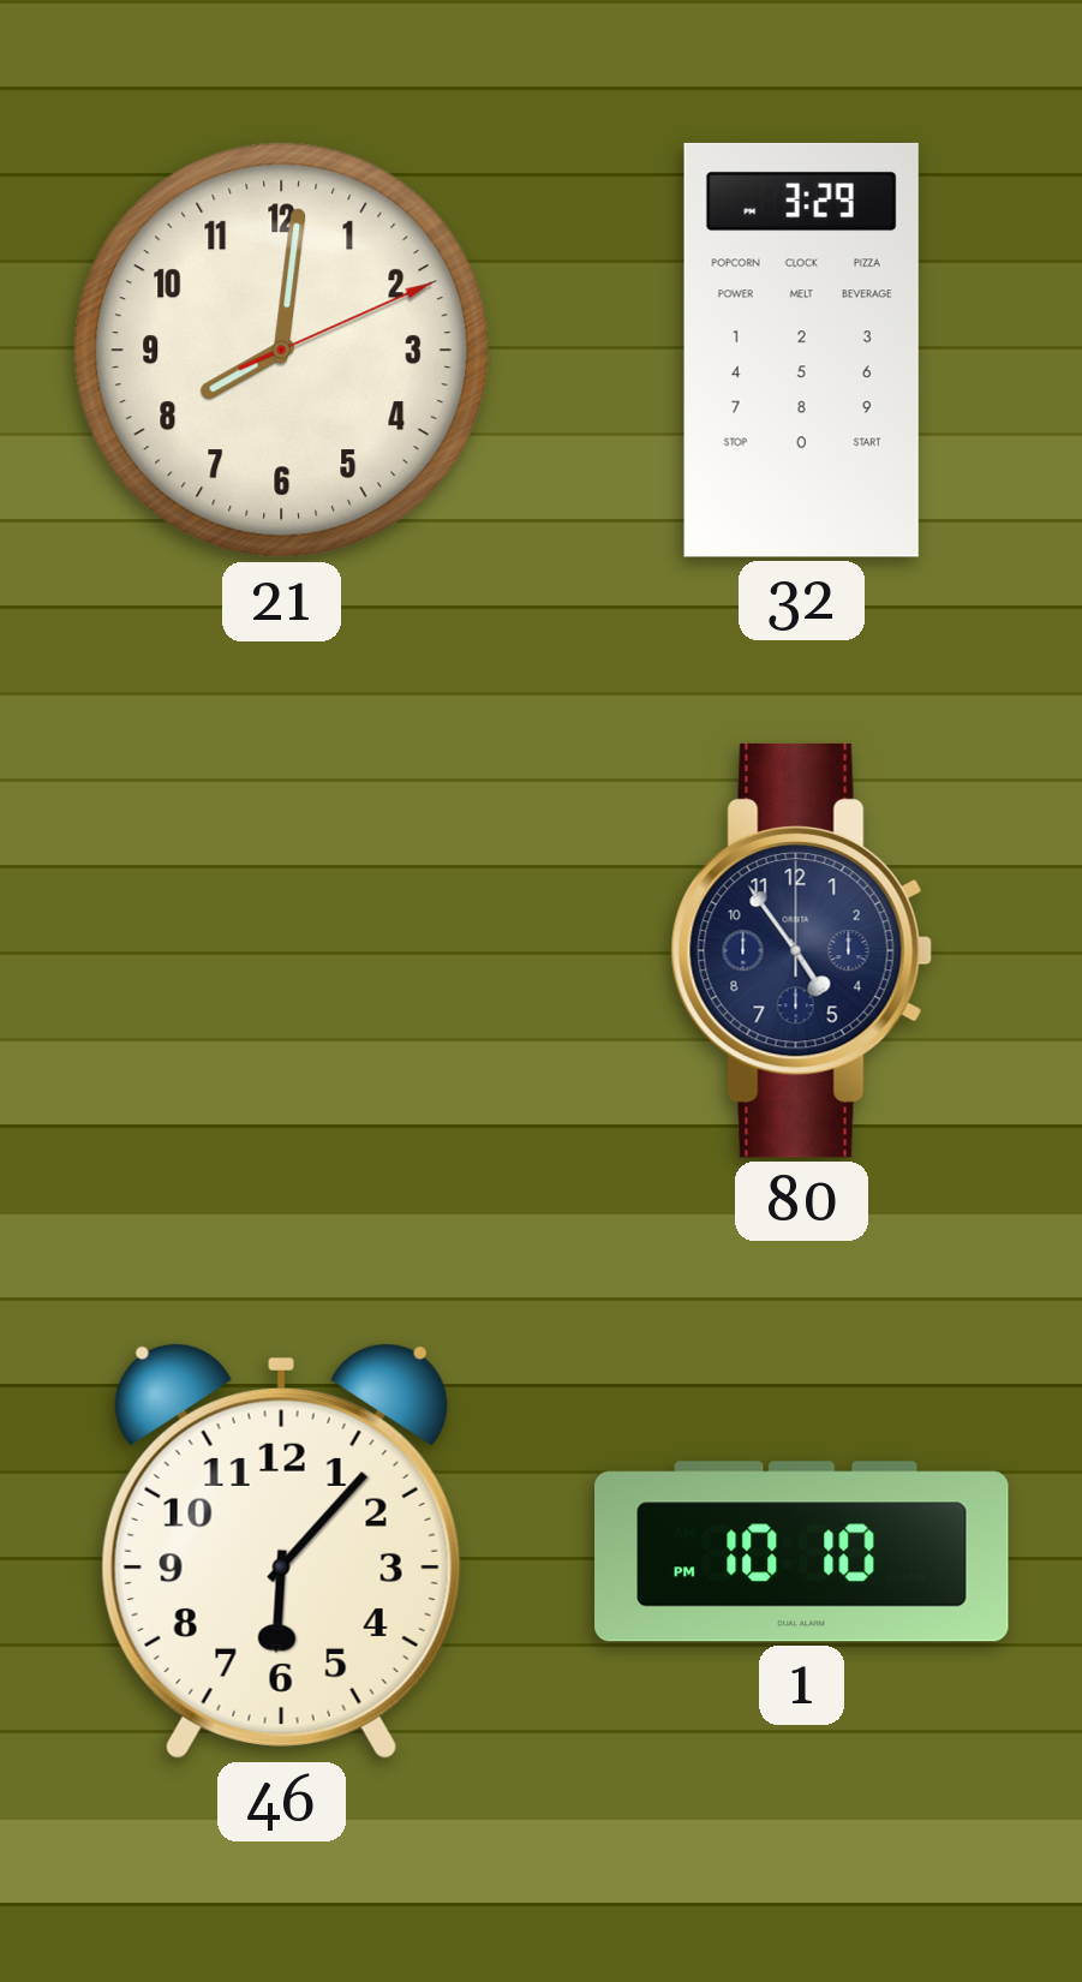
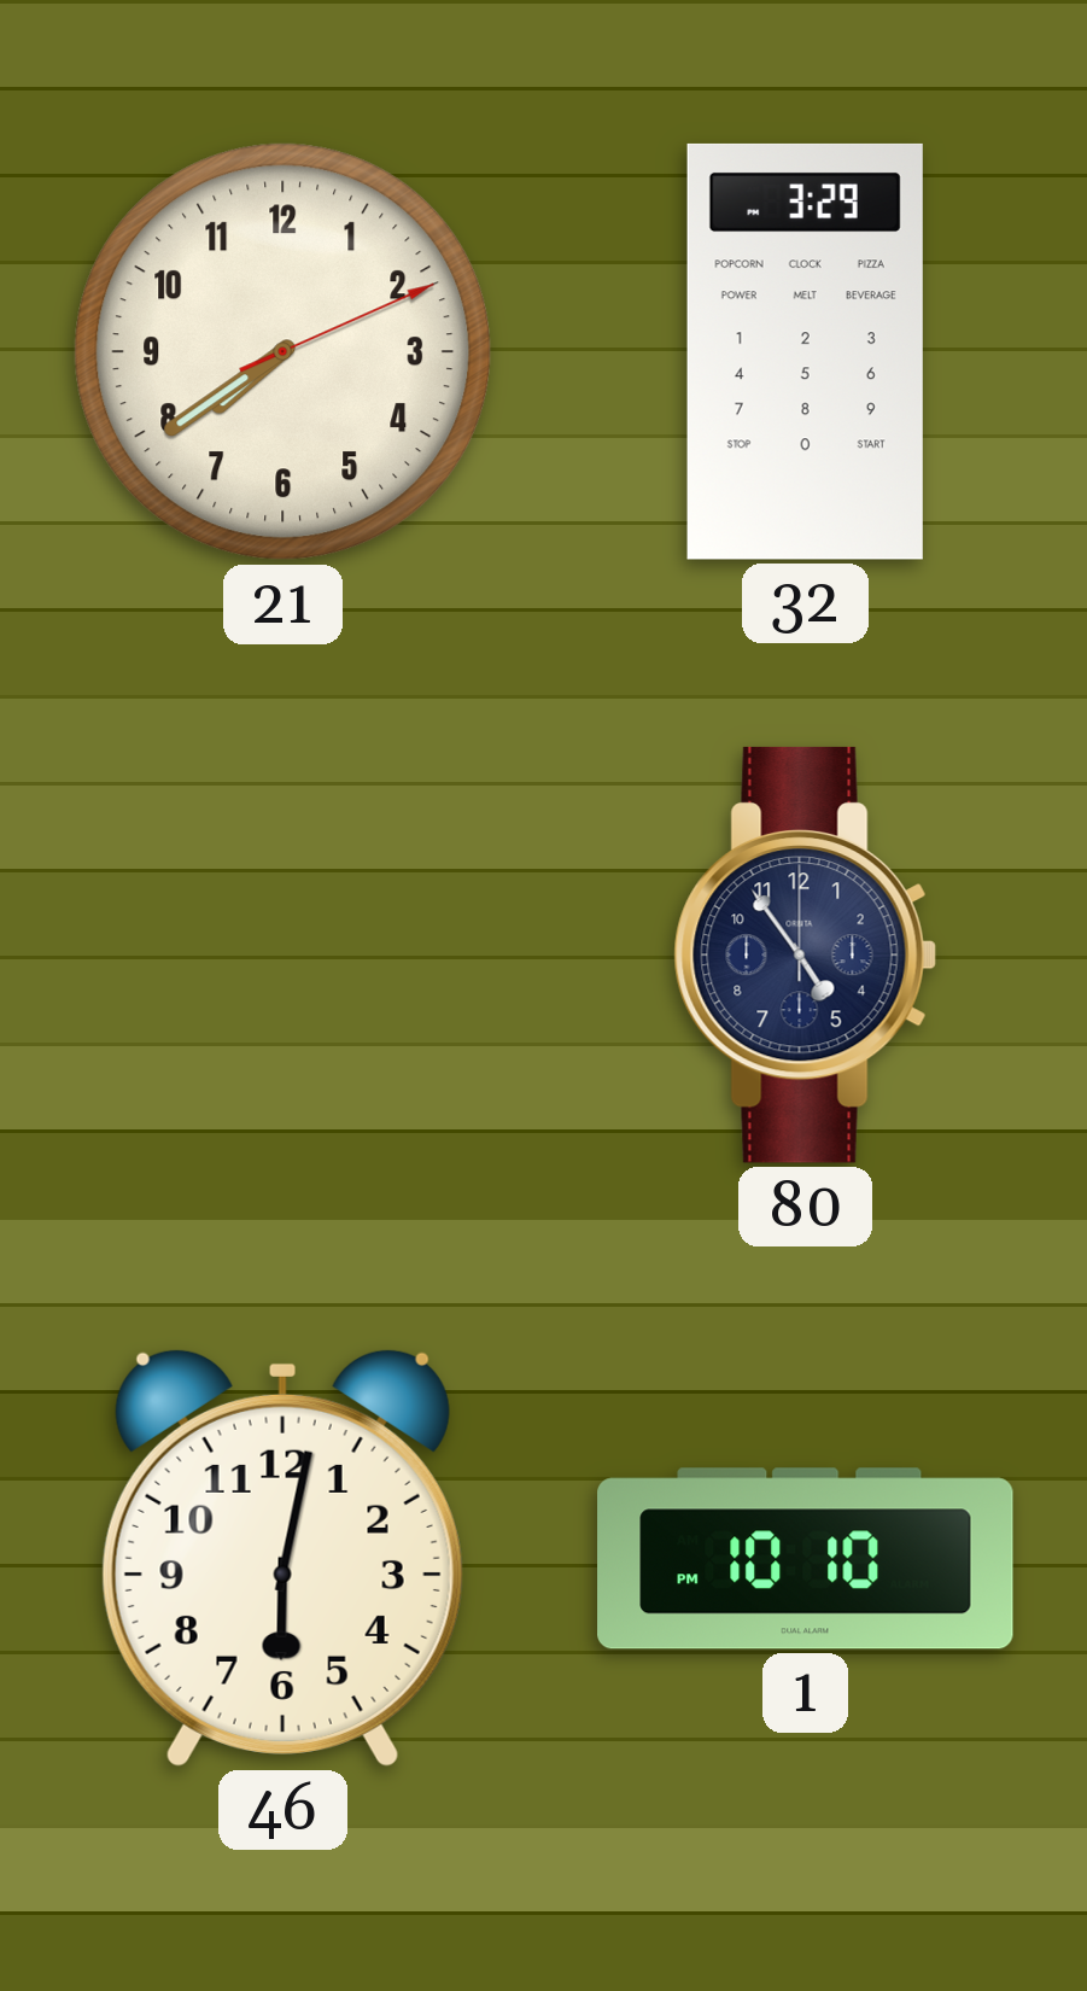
21: 8:01 -> 7:39
46: 6:07 -> 6:02
